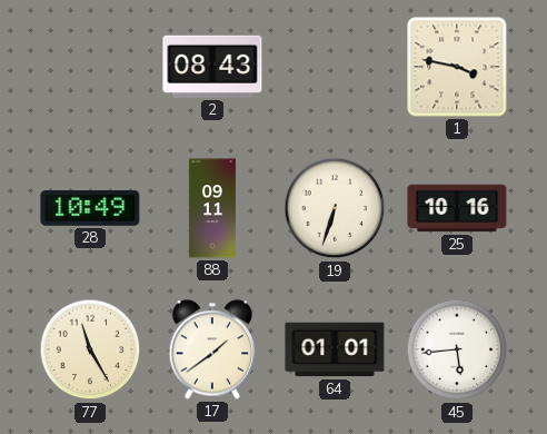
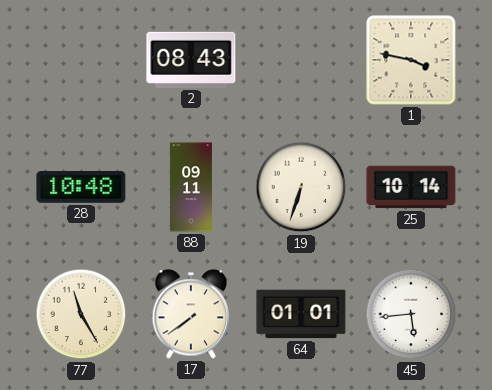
28: 10:49 -> 10:48
25: 10:16 -> 10:14
17: 1:39 -> 7:39
